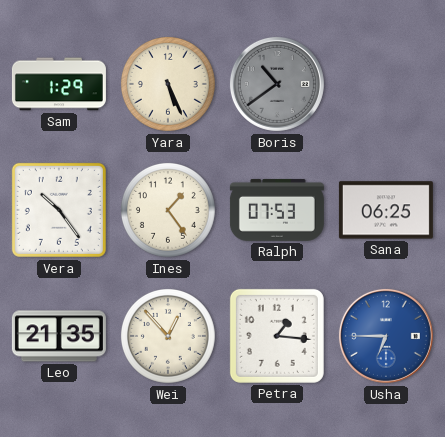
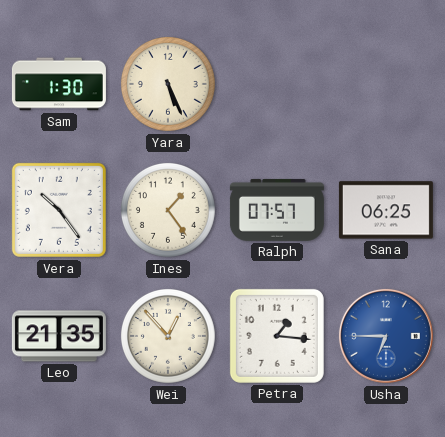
Sam: 1:29 -> 1:30
Boris: 10:39 -> none
Ralph: 07:53 -> 07:57
